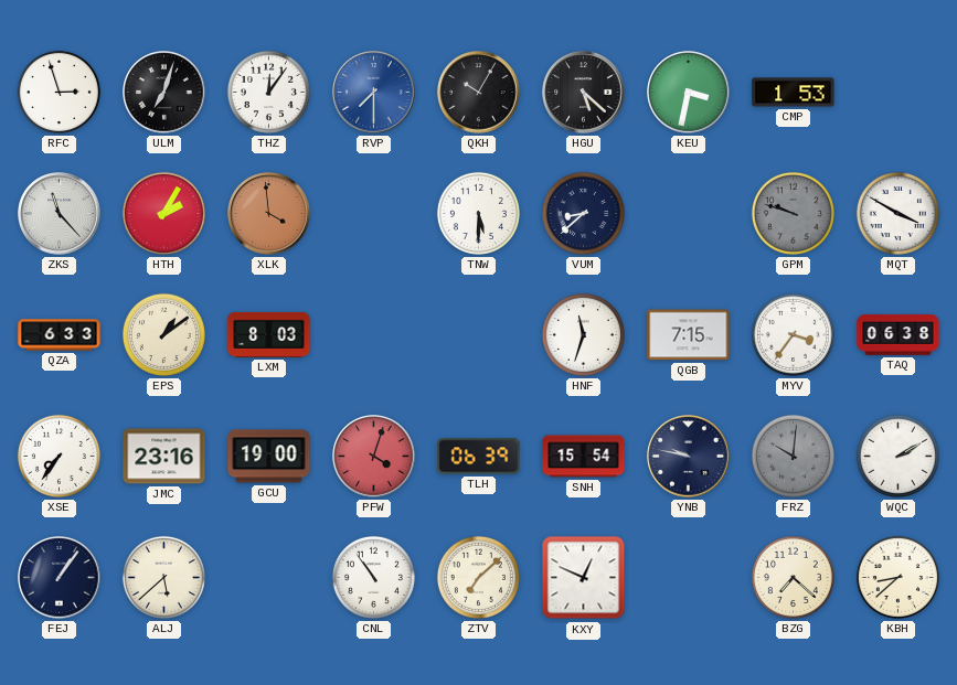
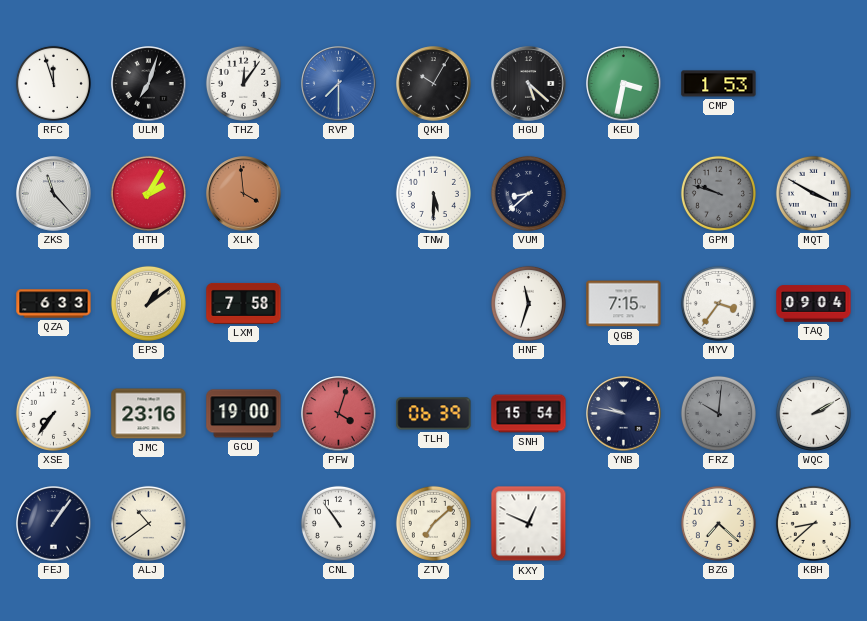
RFC: 2:57 -> 11:57
LXM: 8:03 -> 7:58
TAQ: 06:38 -> 09:04
ALJ: 5:38 -> 10:39
